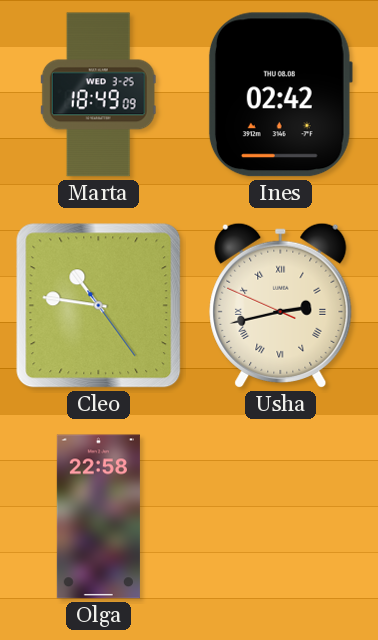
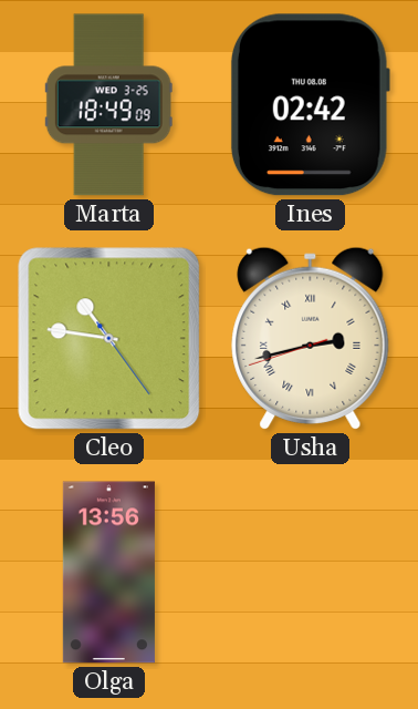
Usha: 2:42:49 -> 2:42:42
Olga: 22:58 -> 13:56
